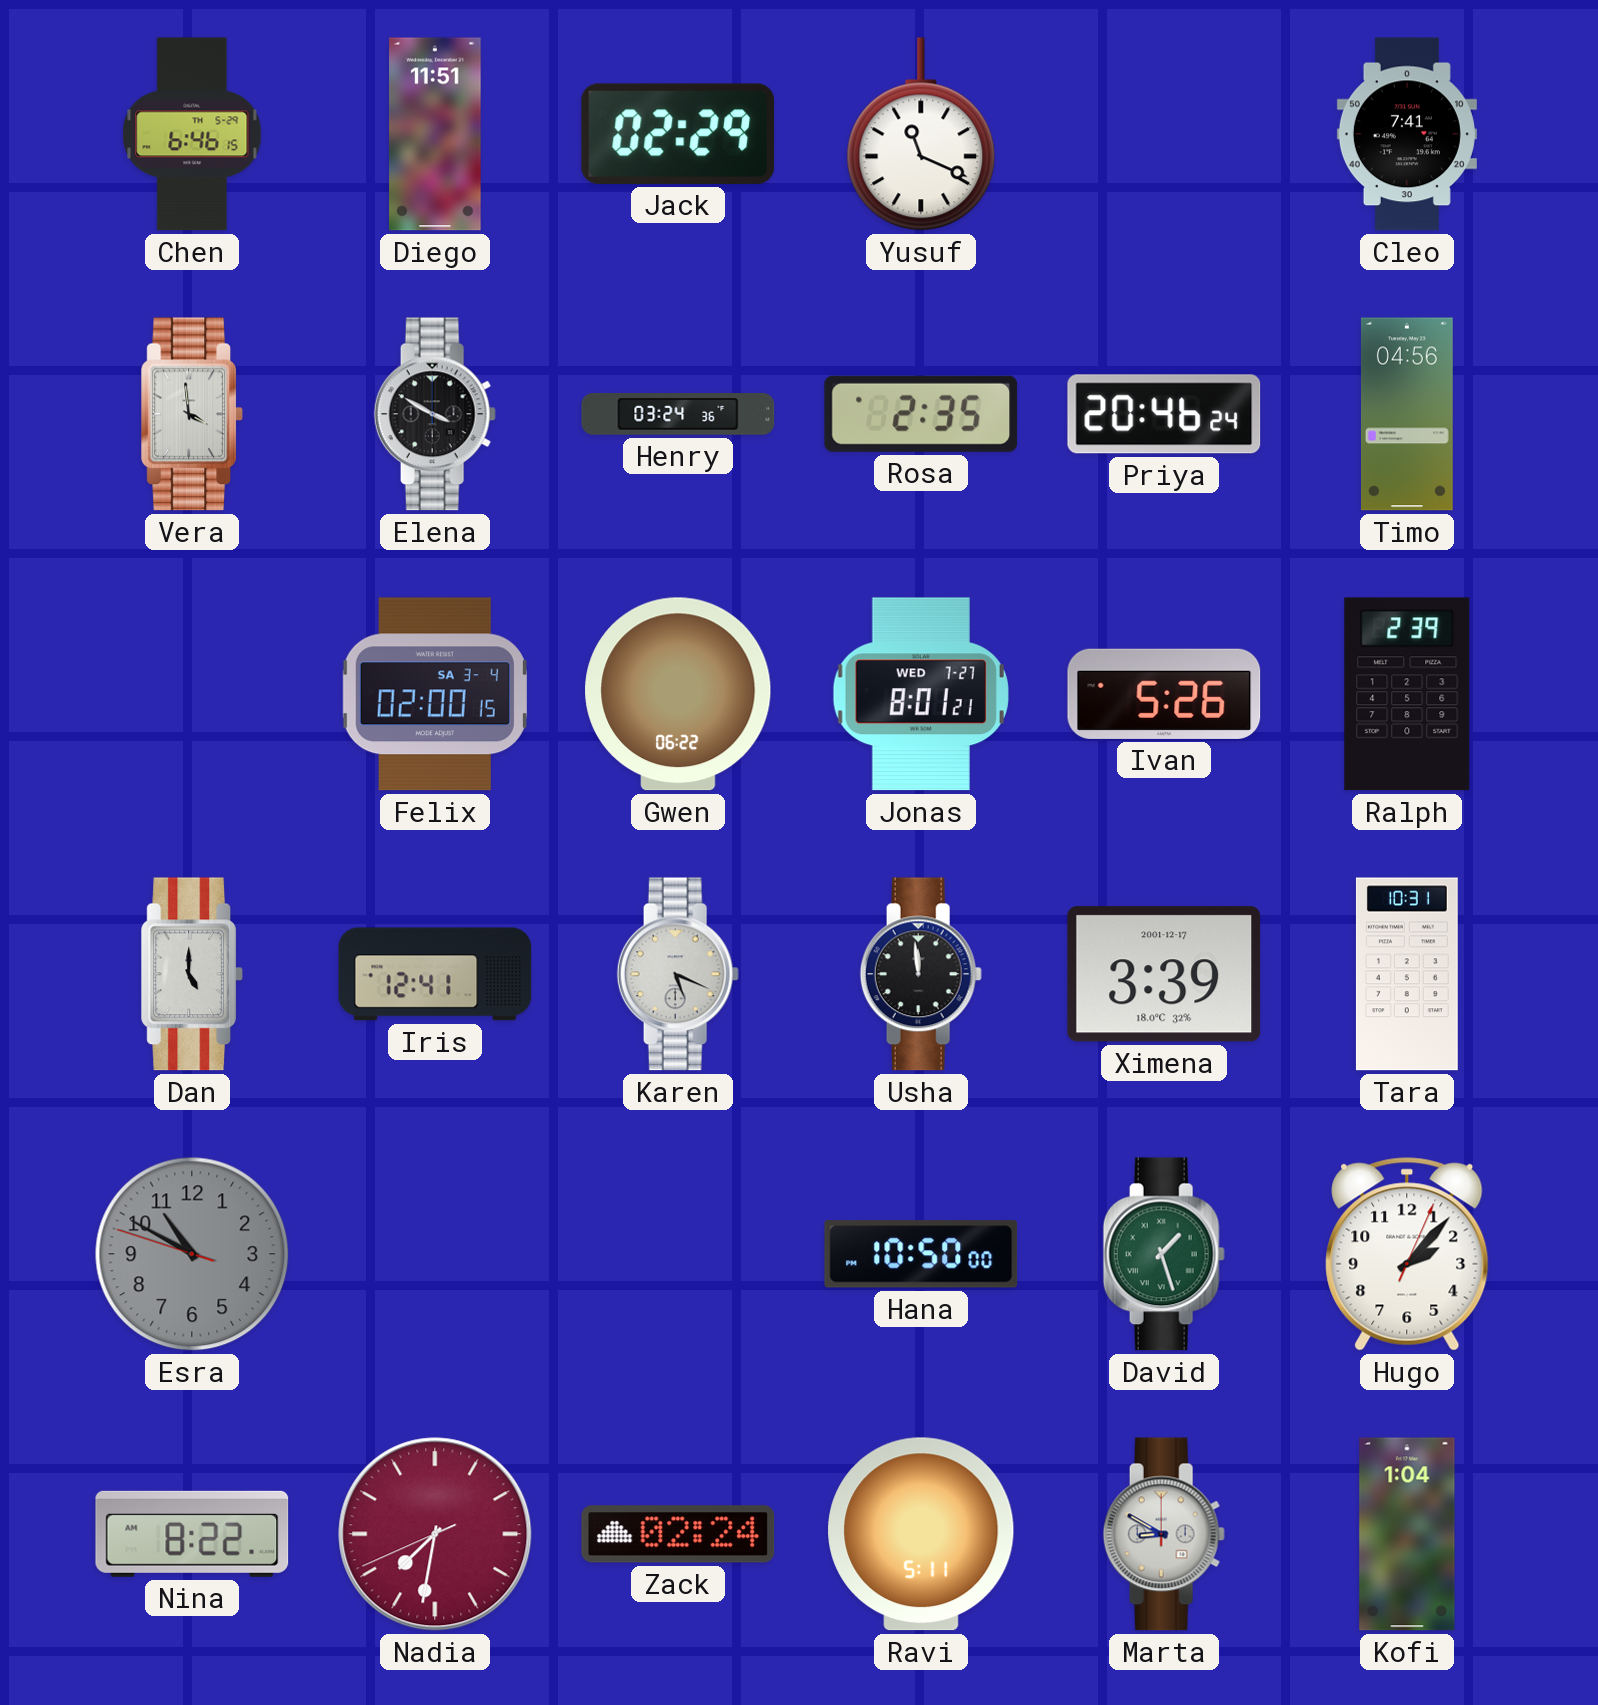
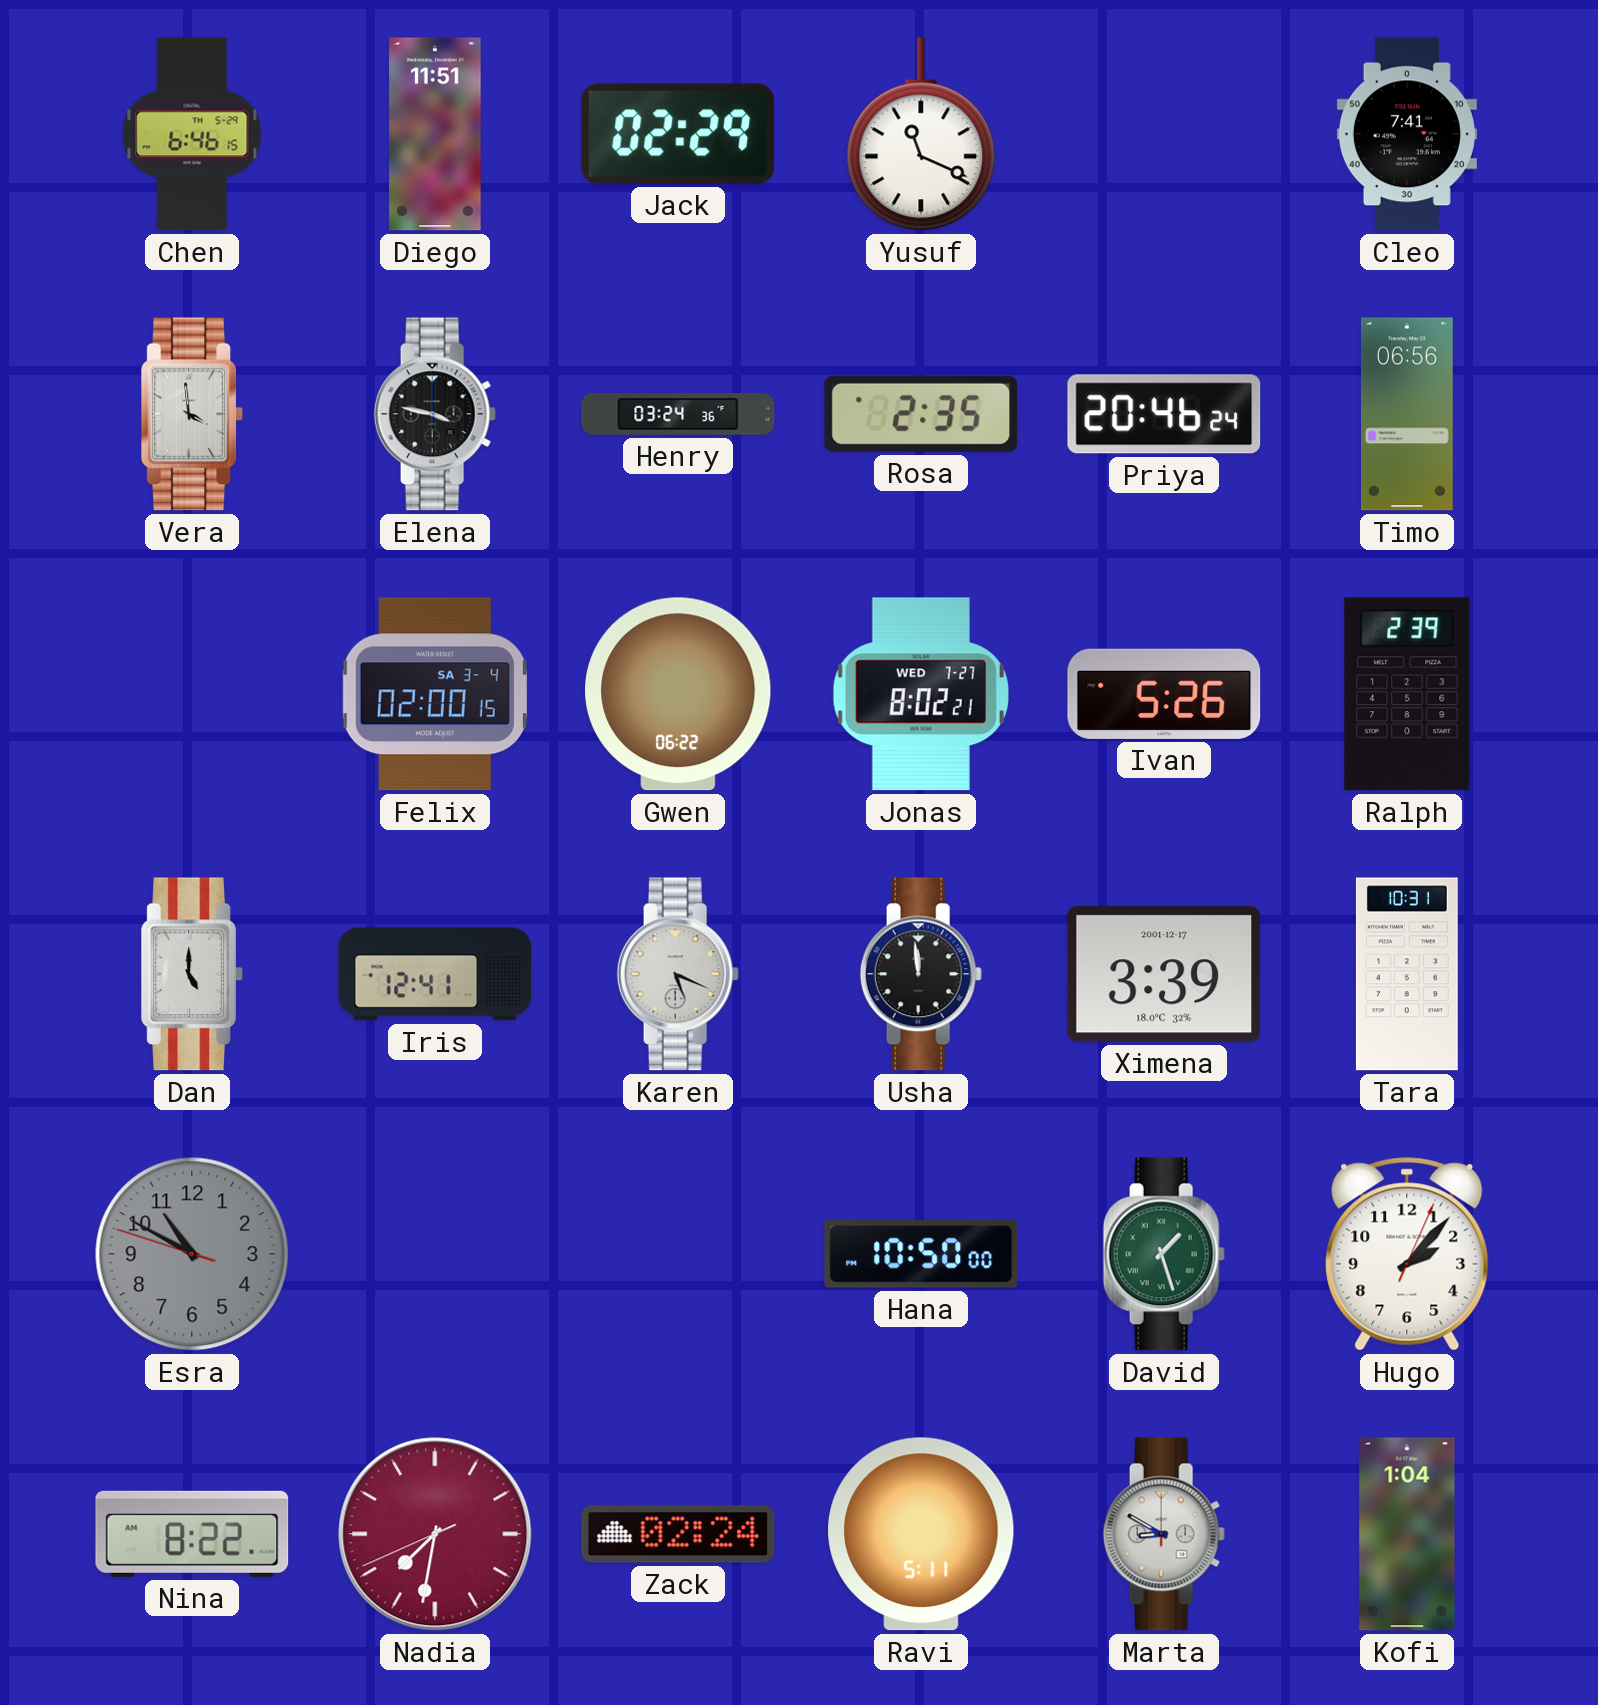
Elena: 3:50 -> 3:47
Timo: 04:56 -> 06:56
Jonas: 8:01 -> 8:02
